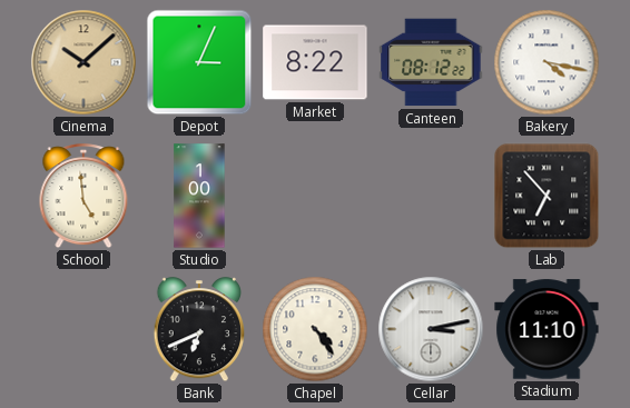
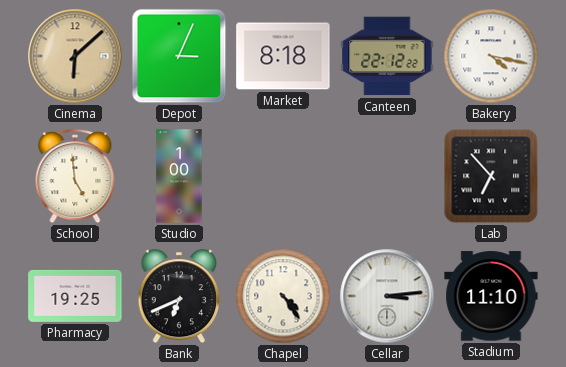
Cinema: 10:08 -> 6:08
Market: 8:22 -> 8:18
Canteen: 08:12 -> 22:12
Pharmacy: none -> 19:25
Cellar: 3:13 -> 3:14
